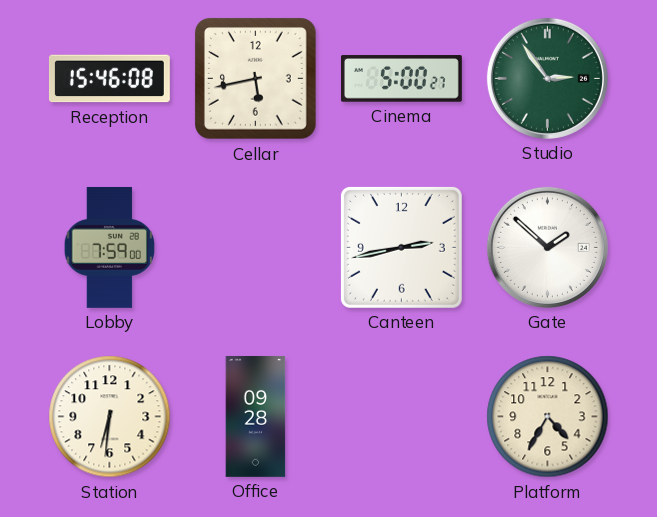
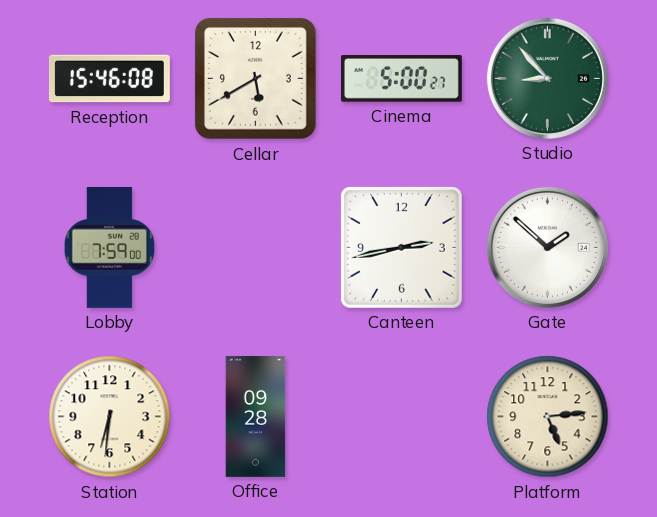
Cellar: 5:43 -> 5:40
Studio: 2:54 -> 8:53
Platform: 4:35 -> 5:14
